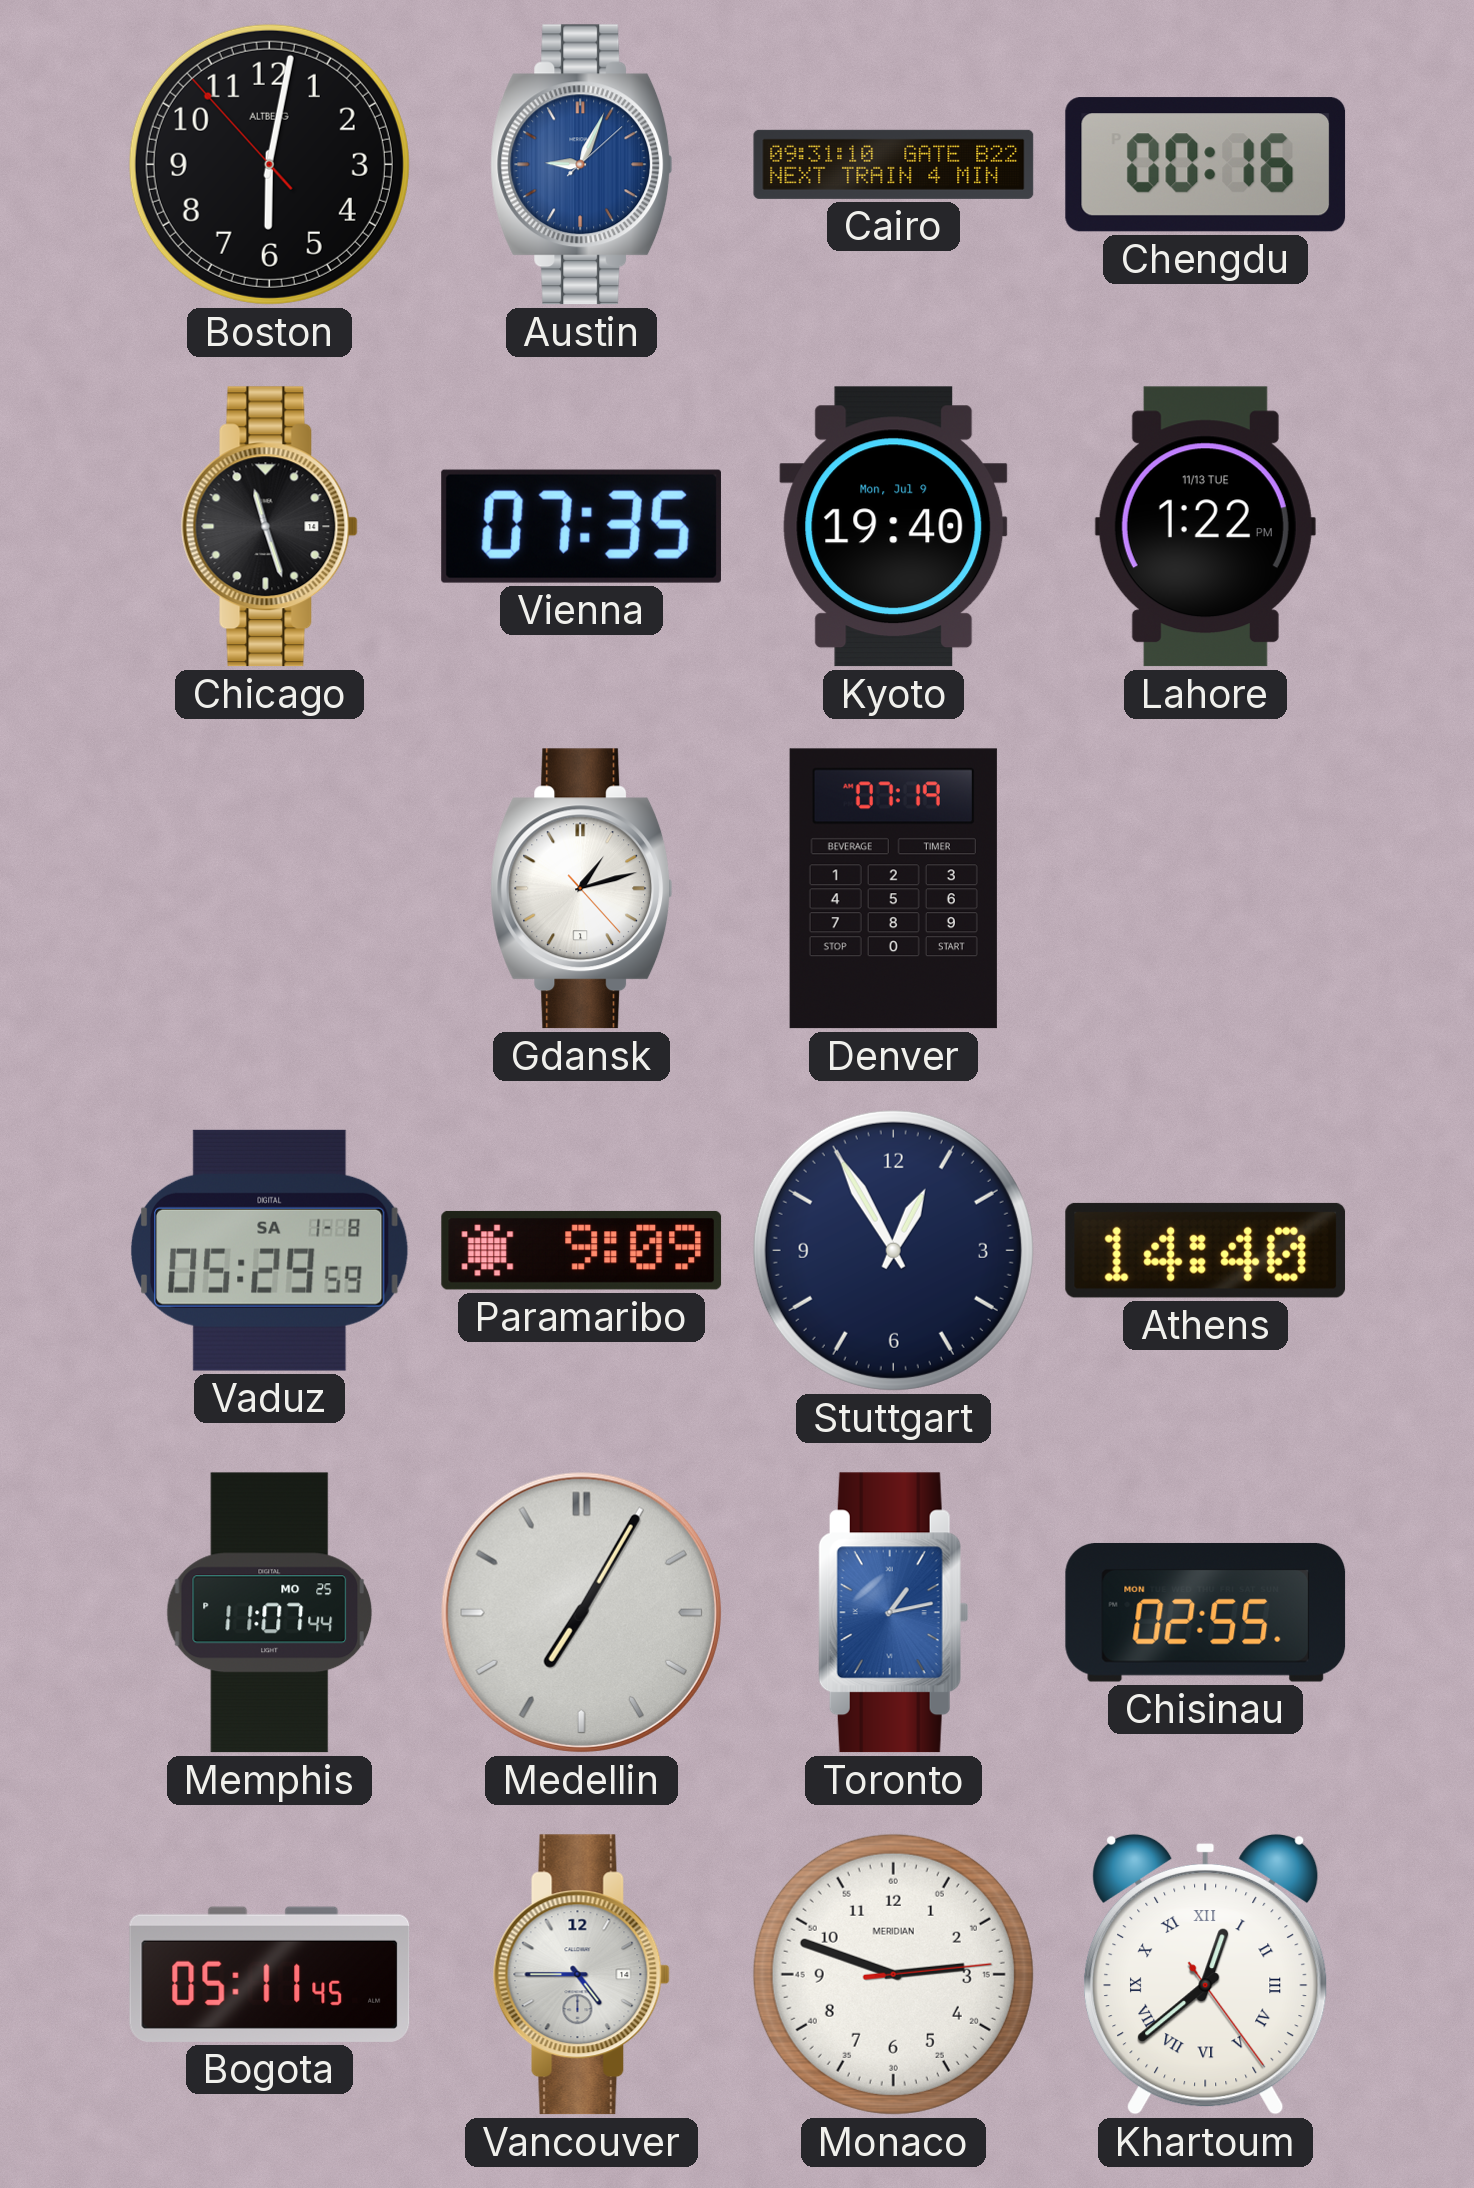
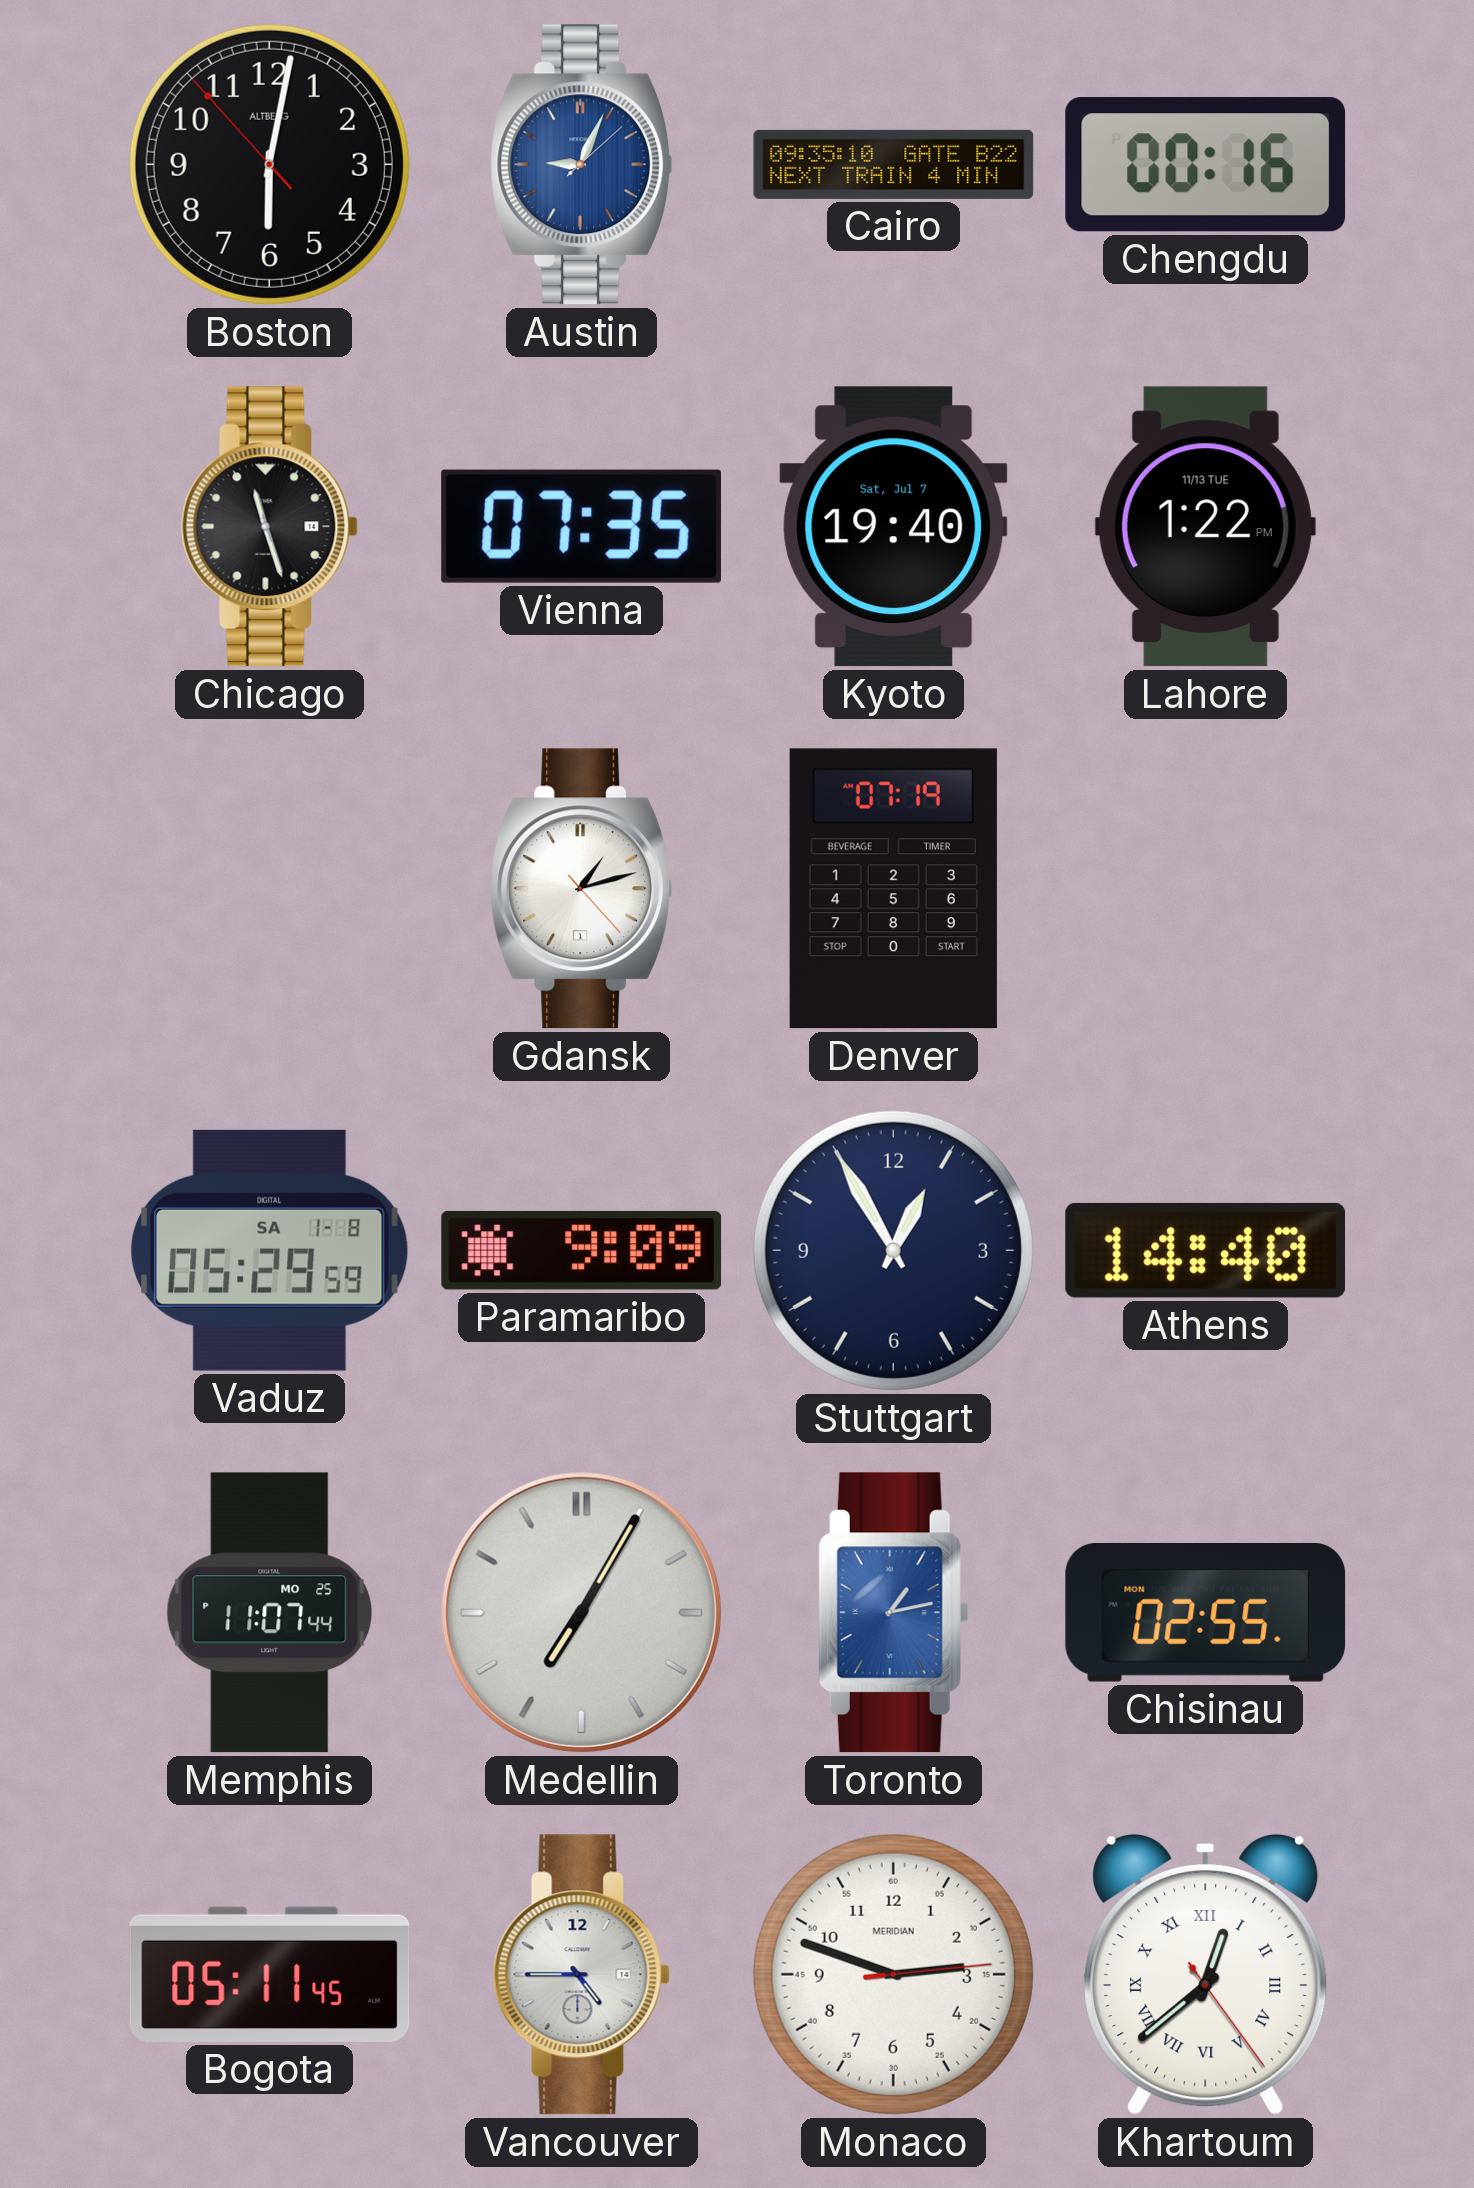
Cairo: 09:31 -> 09:35
Kyoto date: Mon, Jul 9 -> Sat, Jul 7
